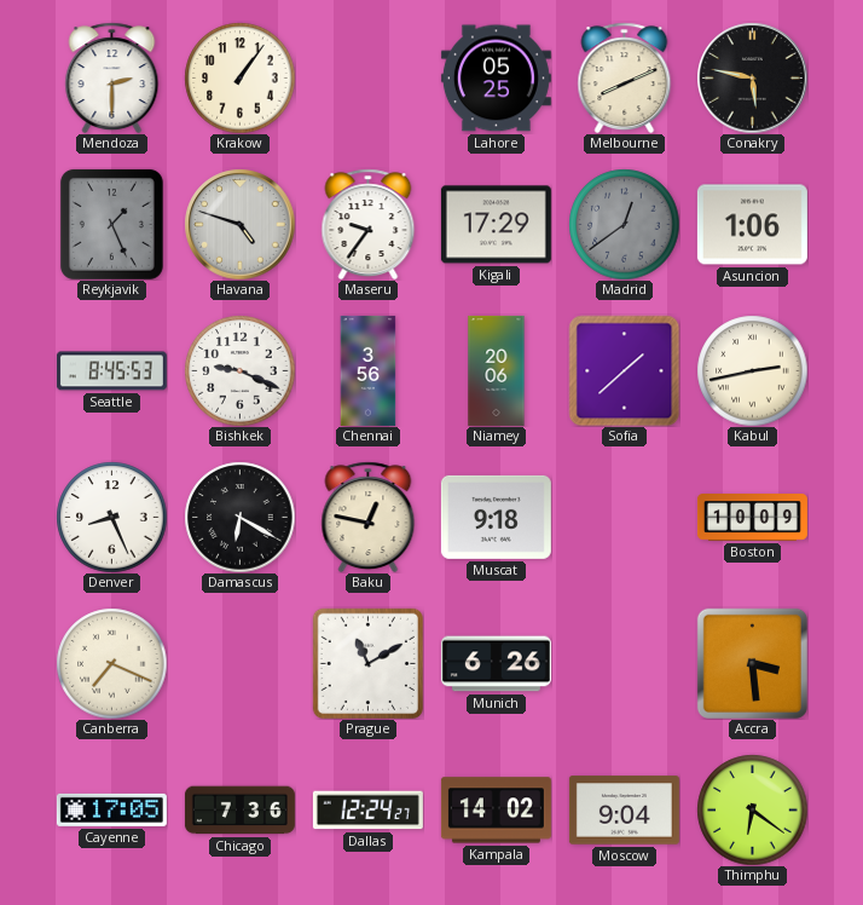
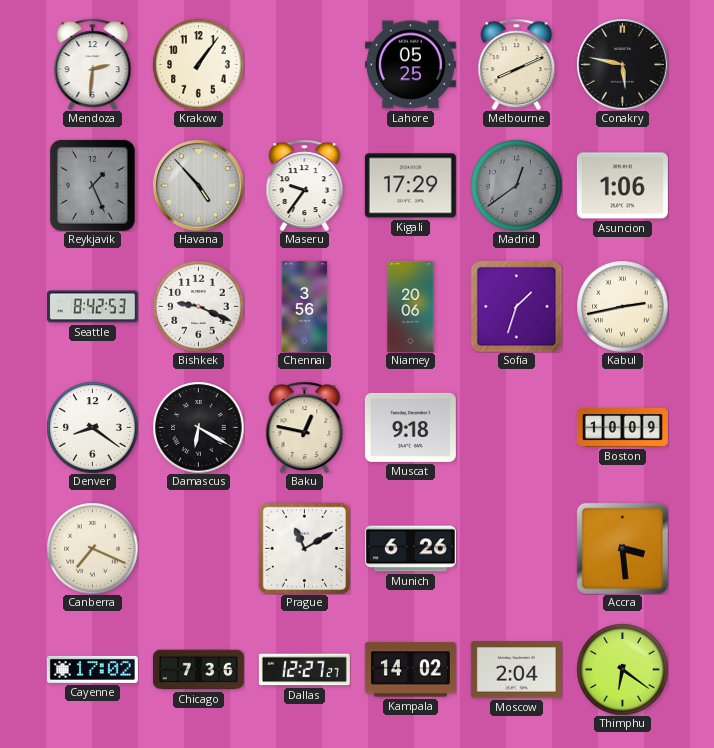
Mendoza: 2:30 -> 2:31
Havana: 4:48 -> 4:53
Seattle: 8:45 -> 8:42
Sofia: 1:38 -> 1:33
Denver: 8:26 -> 8:21
Cayenne: 17:05 -> 17:02
Dallas: 12:24 -> 12:27
Moscow: 9:04 -> 2:04
